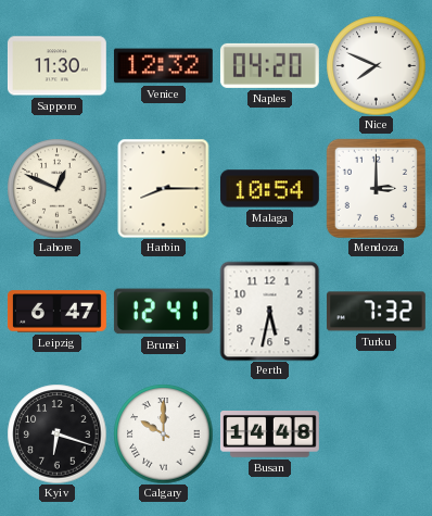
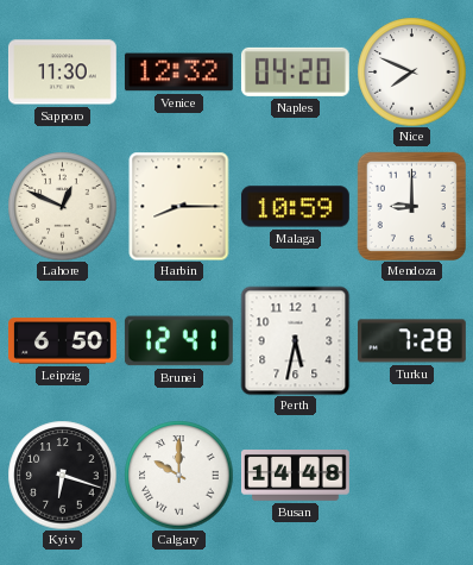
Malaga: 10:54 -> 10:59
Mendoza: 3:00 -> 9:00
Leipzig: 6:47 -> 6:50
Turku: 7:32 -> 7:28
